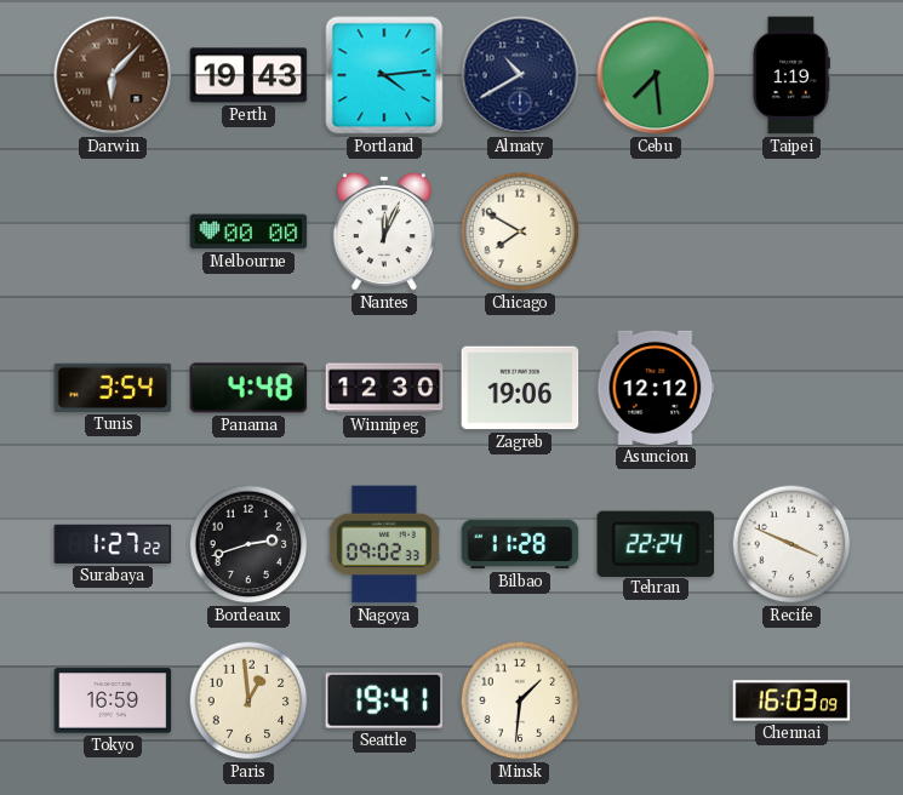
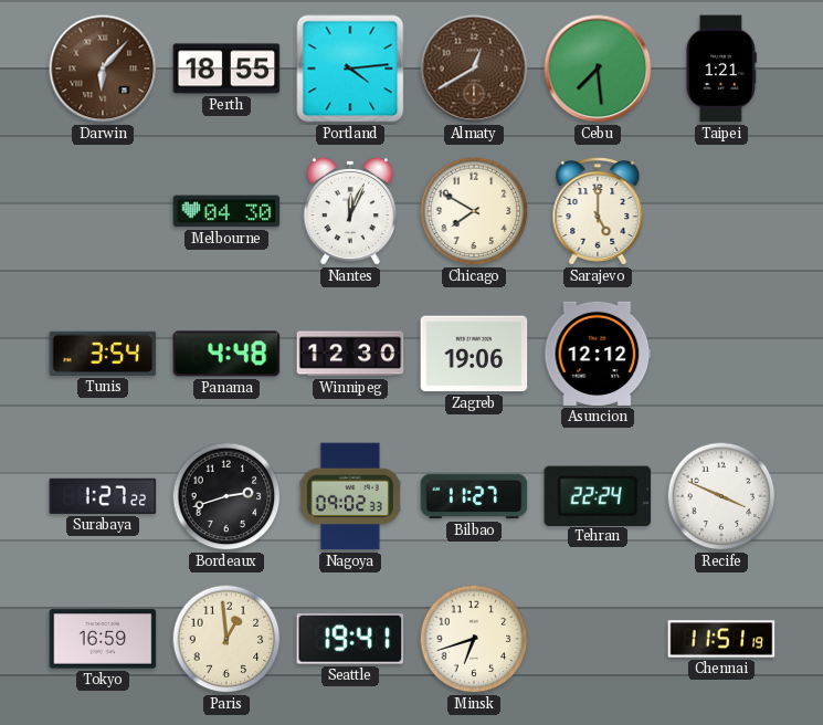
Perth: 19:43 -> 18:55
Almaty: 10:40 -> 12:40
Almaty dial: navy -> brown
Taipei: 1:19 -> 1:21
Melbourne: 00:00 -> 04:30
Sarajevo: none -> 5:00
Bilbao: 11:28 -> 11:27
Minsk: 1:31 -> 6:42
Chennai: 16:03 -> 11:51
